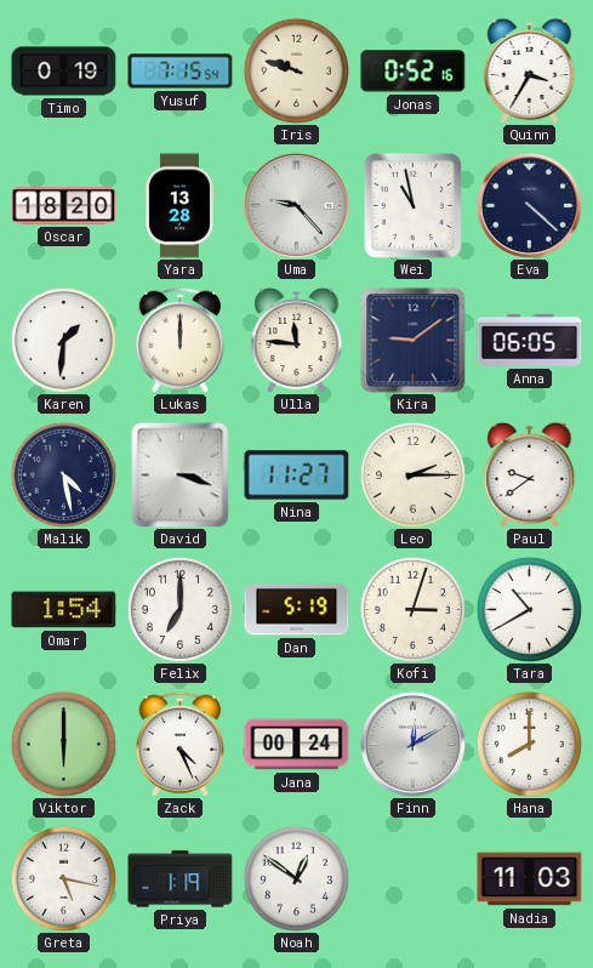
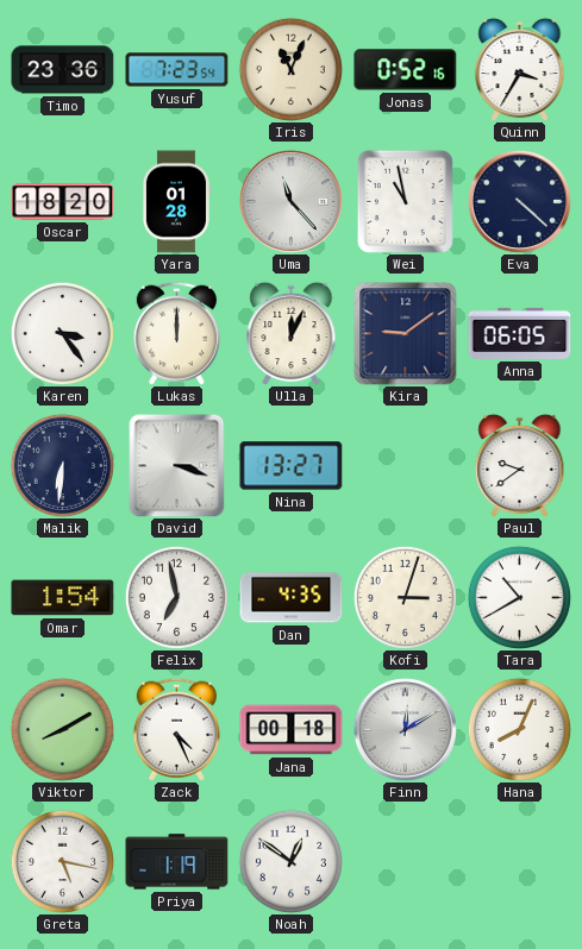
Timo: 0:19 -> 23:36
Yusuf: 7:15 -> 7:23
Iris: 9:48 -> 11:04
Yara: 13:28 -> 01:28
Uma: 9:23 -> 11:23
Karen: 1:31 -> 3:24
Ulla: 11:46 -> 12:04
Malik: 4:28 -> 6:31
Nina: 11:27 -> 13:27
Leo: 2:15 -> none
Felix: 7:00 -> 6:58
Dan: 5:19 -> 4:35
Viktor: 6:00 -> 8:10
Jana: 00:24 -> 00:18
Hana: 8:00 -> 8:04
Nadia: 11:03 -> none
